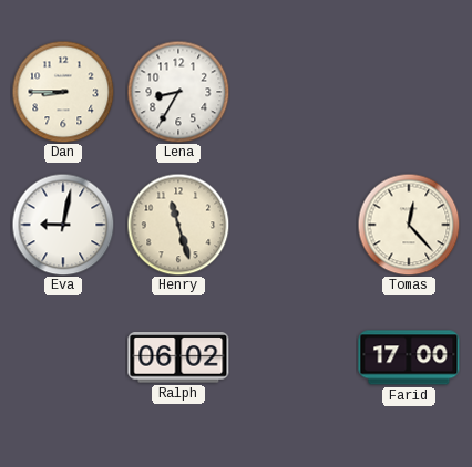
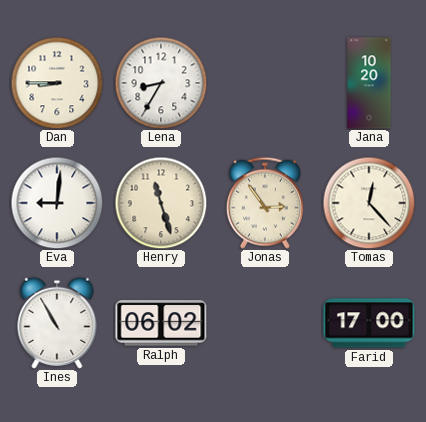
Jana: none -> 10:20
Eva: 9:02 -> 9:01
Jonas: none -> 2:54
Ines: none -> 10:55
